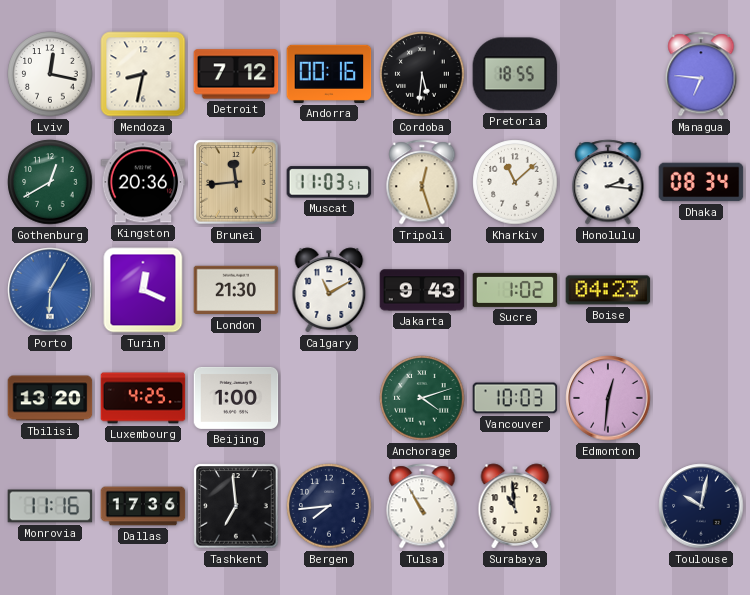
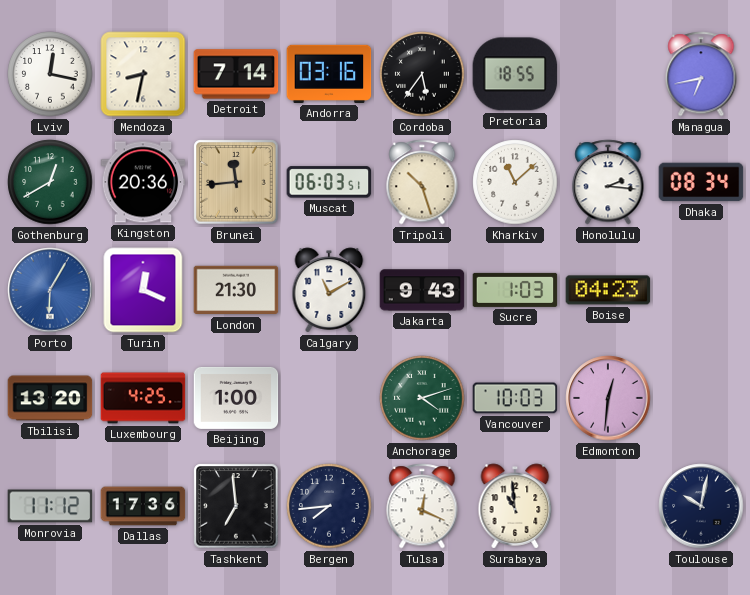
Detroit: 7:12 -> 7:14
Andorra: 00:16 -> 03:16
Cordoba: 5:31 -> 5:36
Managua: 6:46 -> 6:43
Muscat: 11:03 -> 06:03
Tripoli: 12:27 -> 10:27
Sucre: 1:02 -> 1:03
Monrovia: 11:16 -> 11:12
Tulsa: 10:55 -> 12:19
